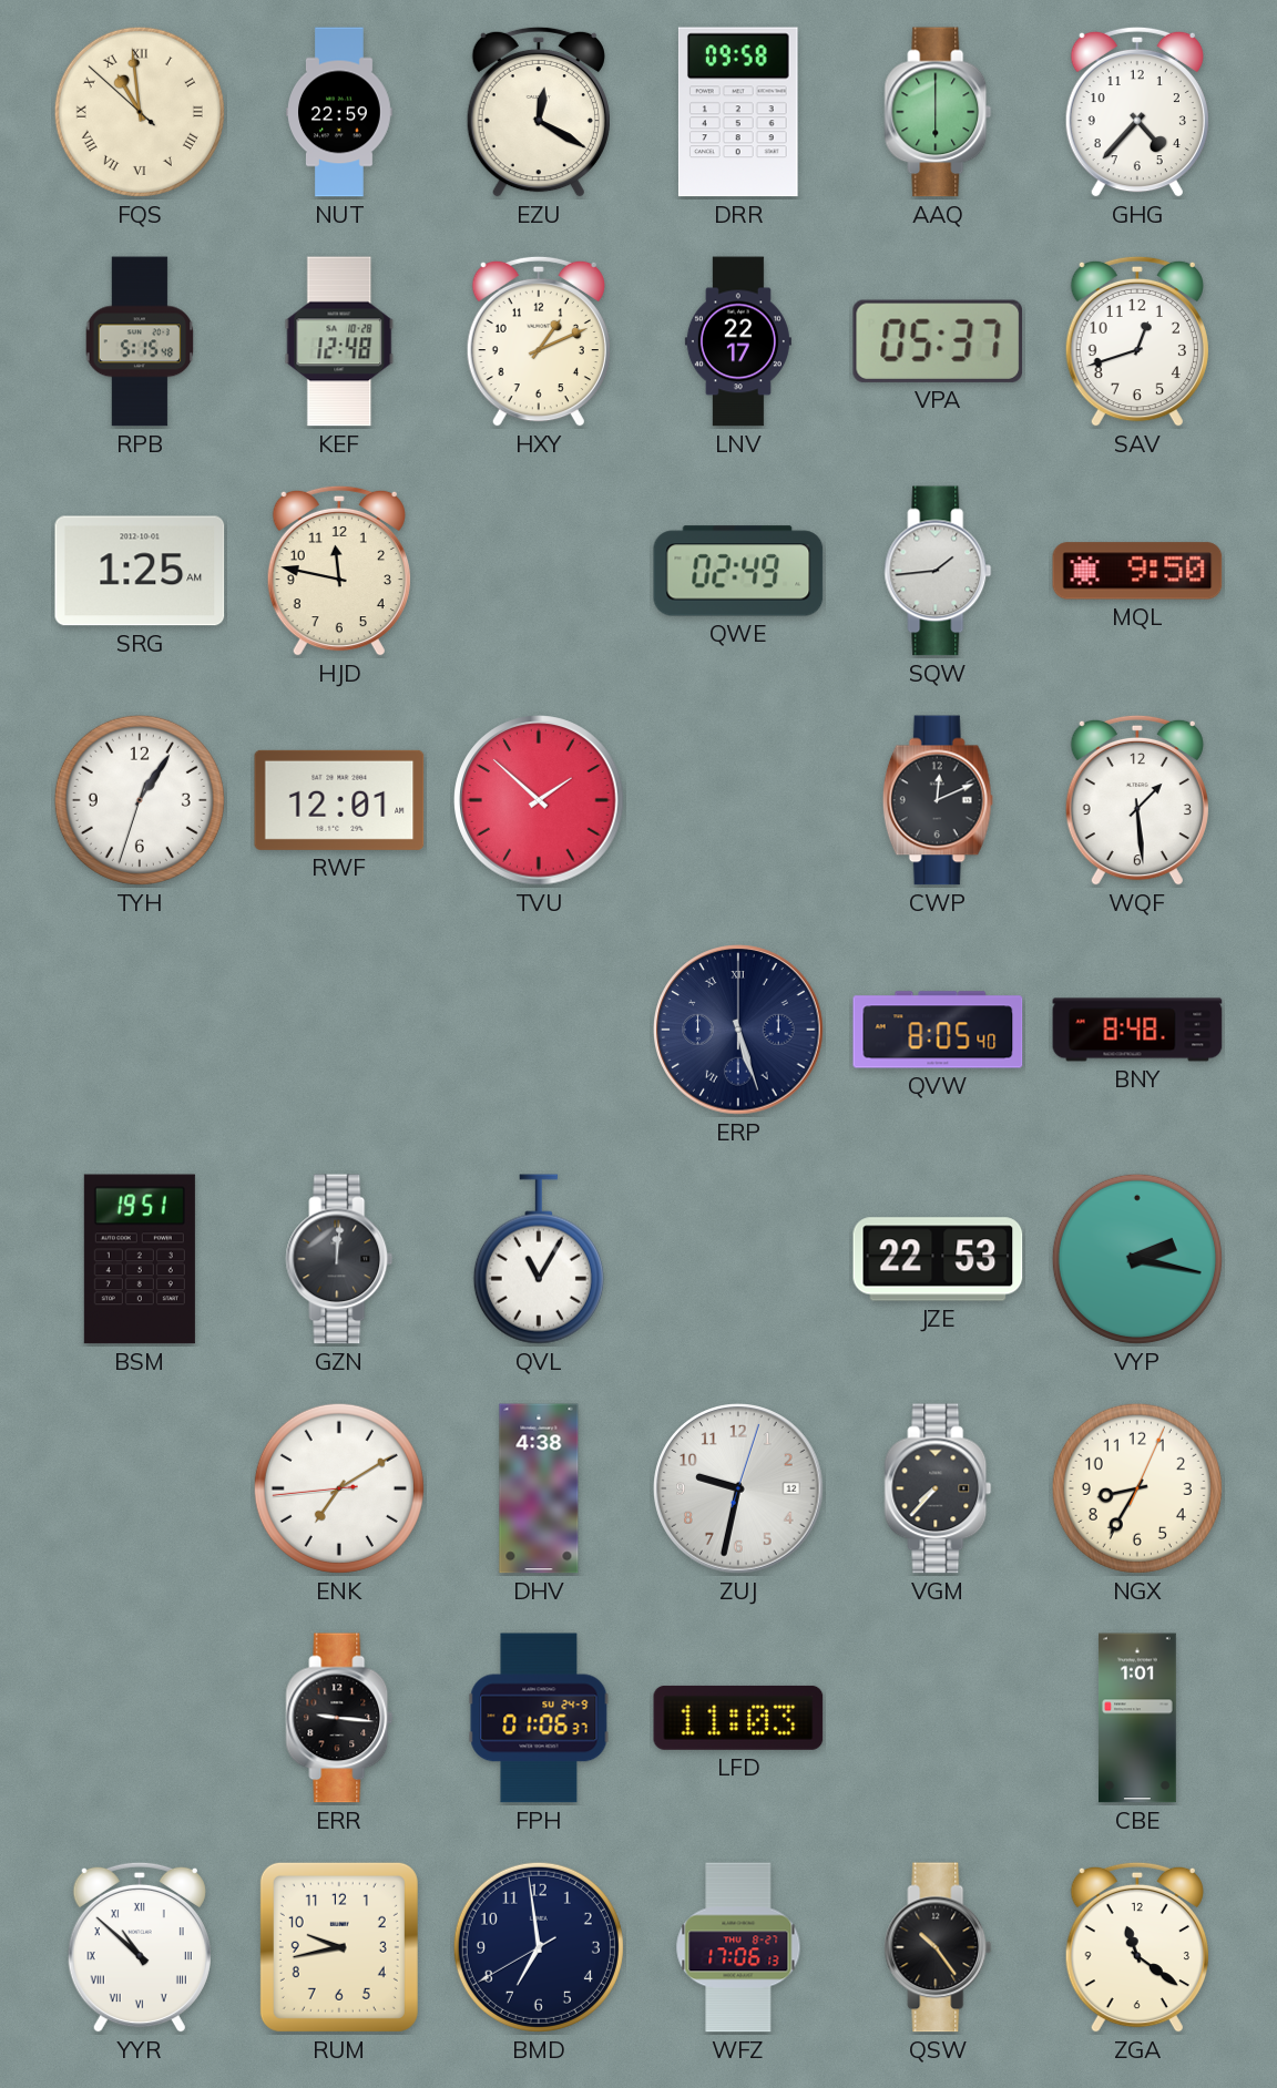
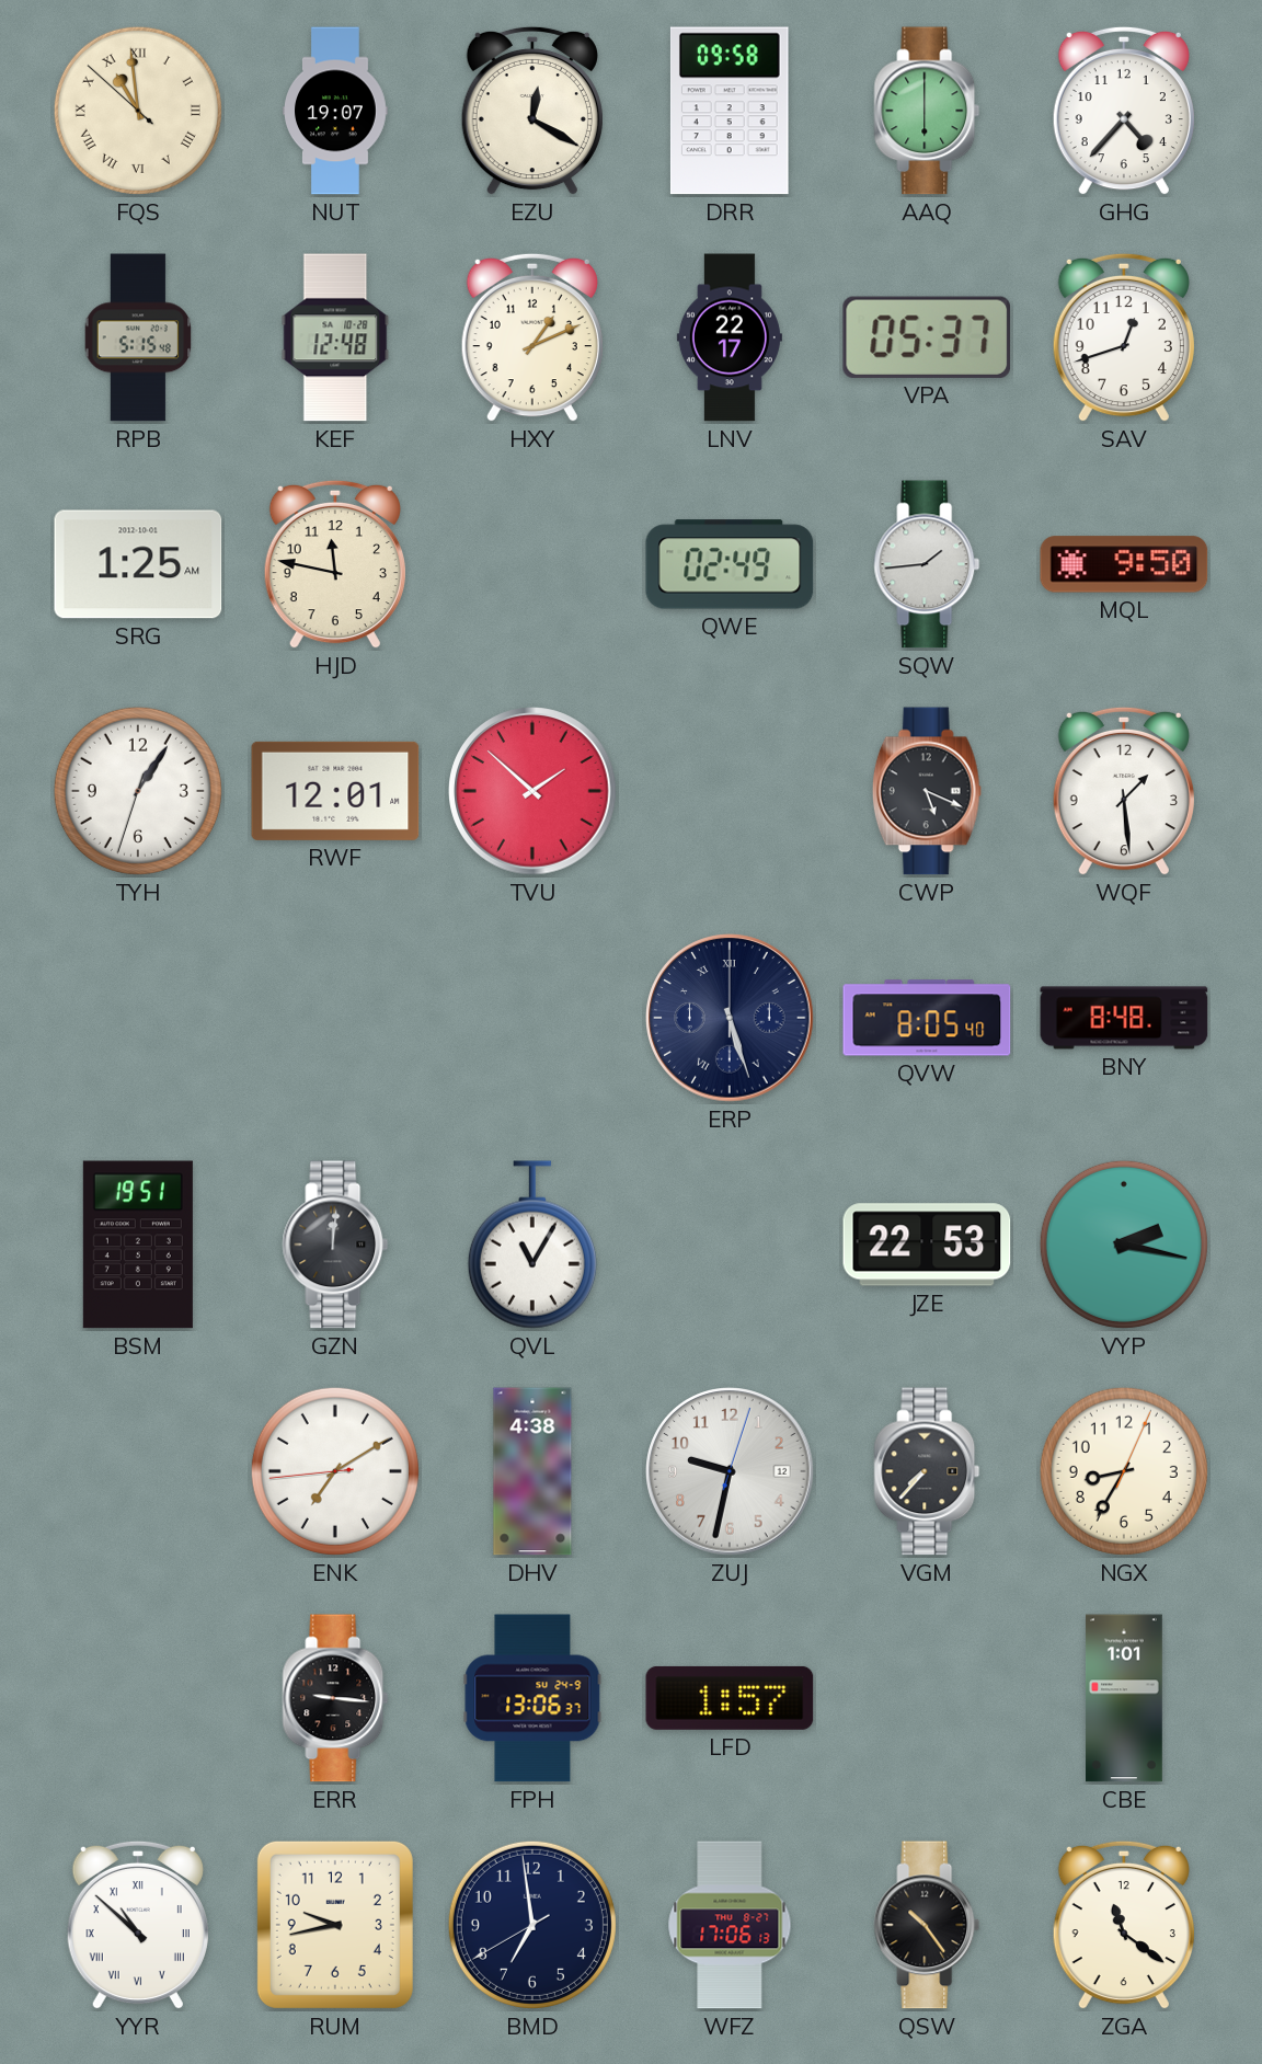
NUT: 22:59 -> 19:07
CWP: 12:11 -> 5:19
FPH: 01:06 -> 13:06
LFD: 11:03 -> 1:57
